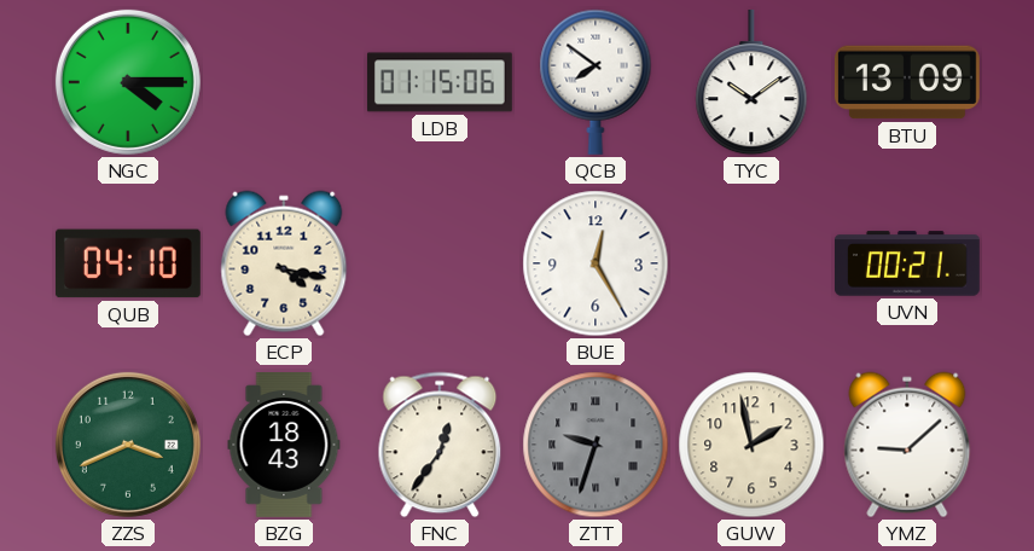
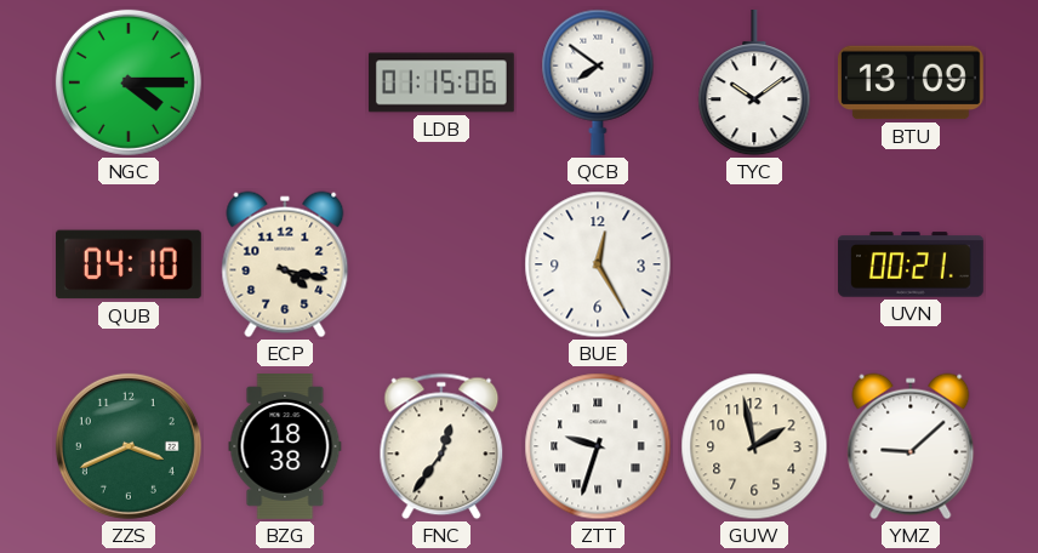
BZG: 18:43 -> 18:38
ZTT dial: grey -> white
